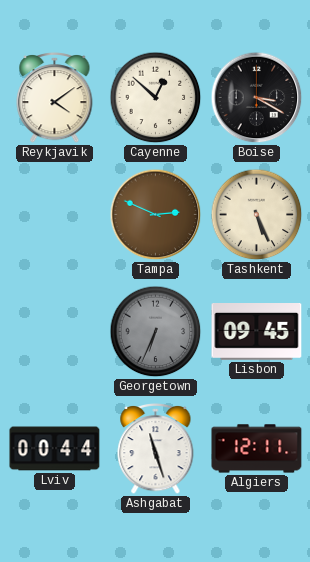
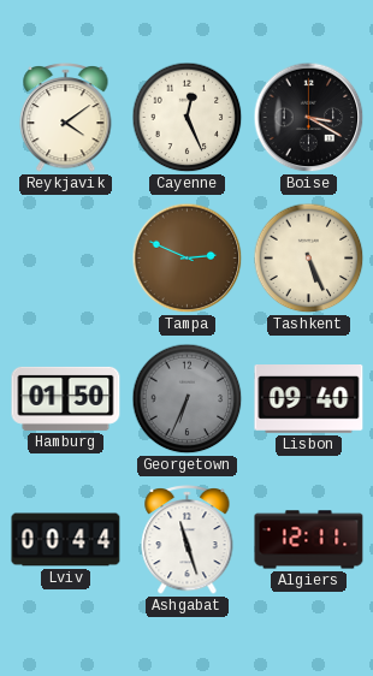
Cayenne: 12:52 -> 12:26
Hamburg: none -> 01:50
Lisbon: 09:45 -> 09:40
